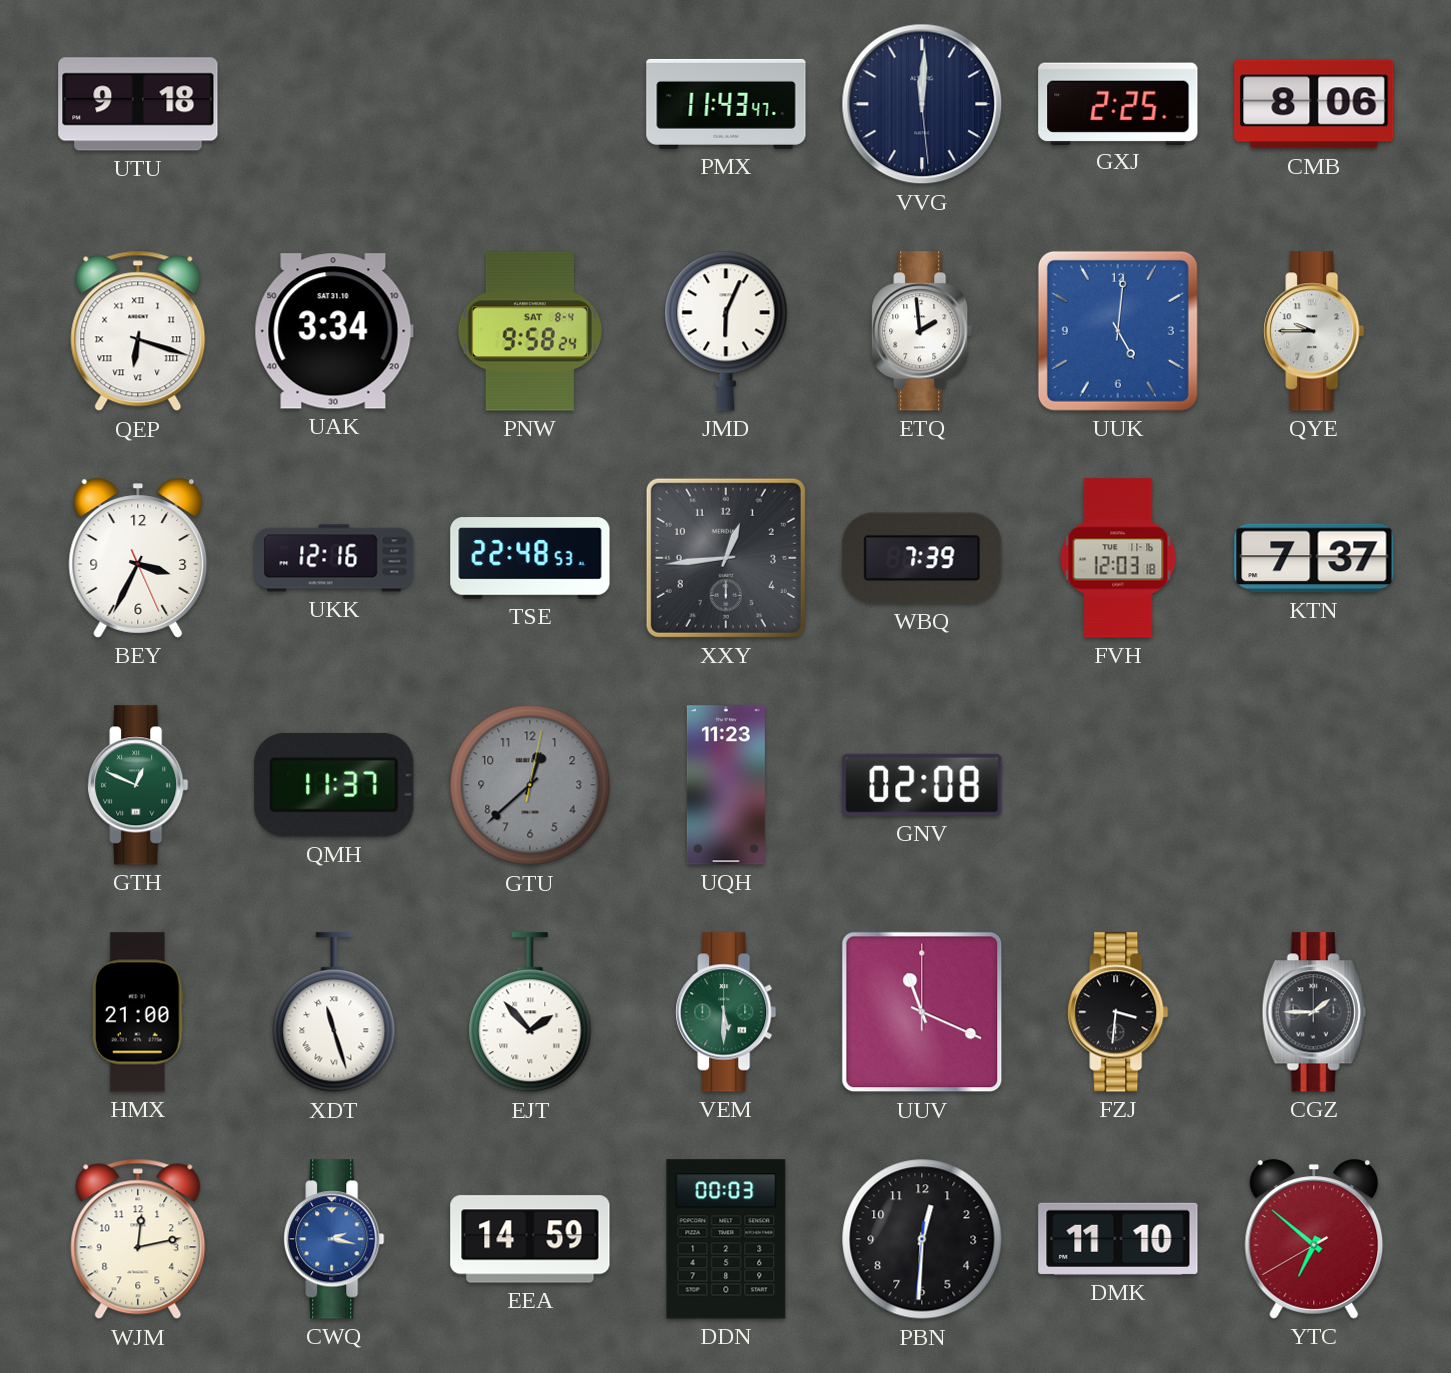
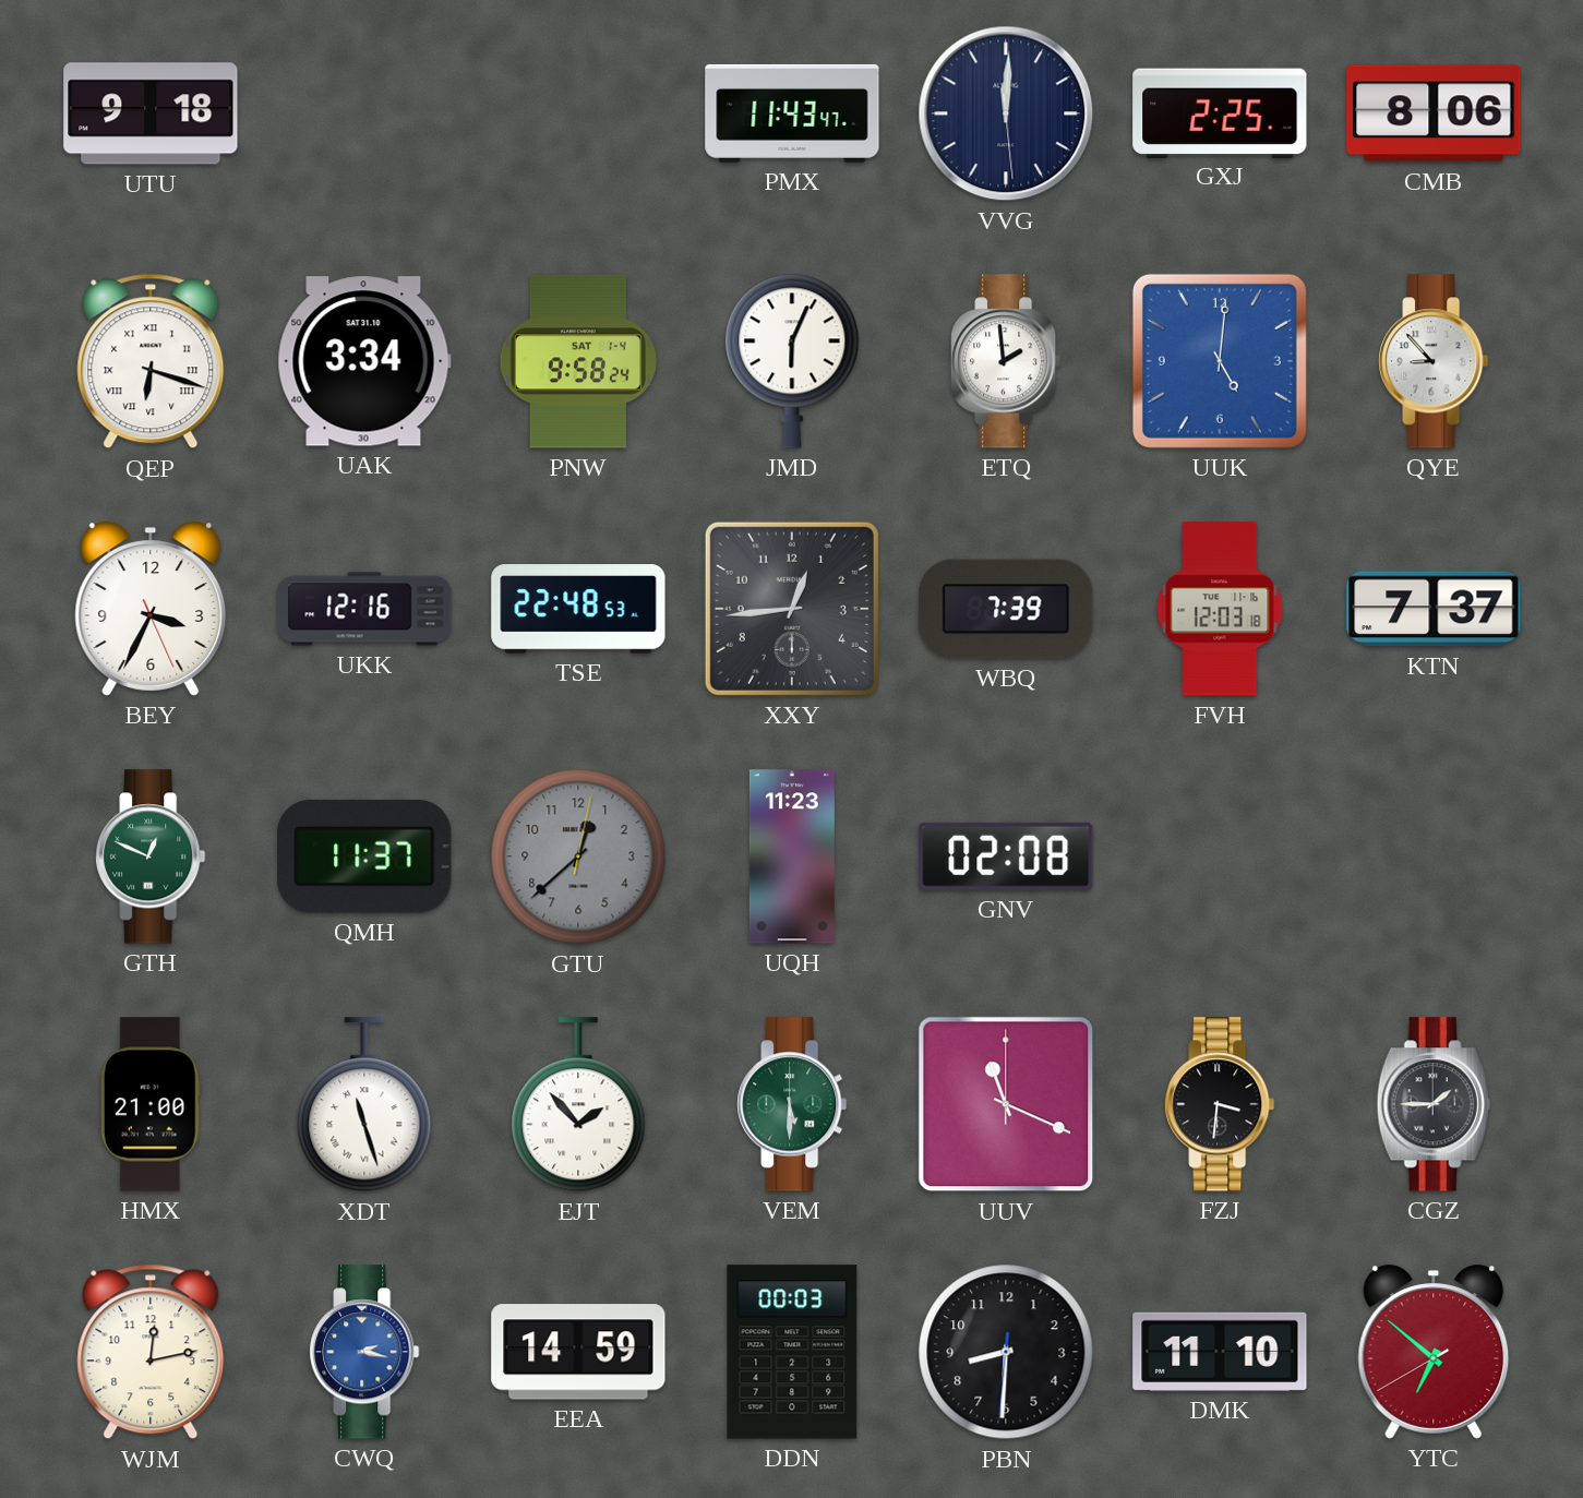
PNW date: SAT 8-4 -> SAT 1-4
QYE: 9:45 -> 8:53
PBN: 12:30 -> 8:30
